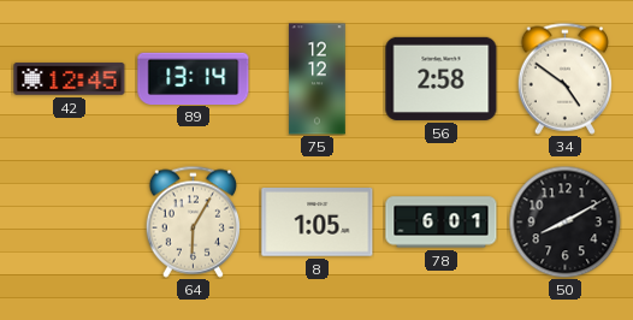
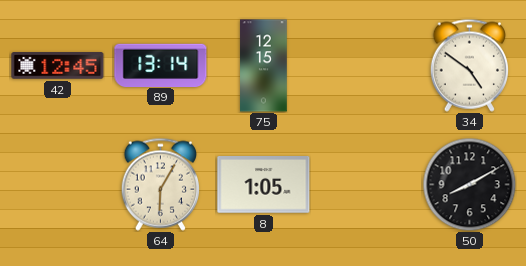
75: 12:12 -> 12:15
56: 2:58 -> none
78: 6:01 -> none
